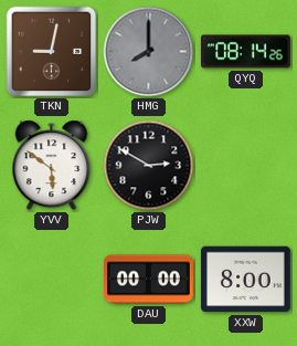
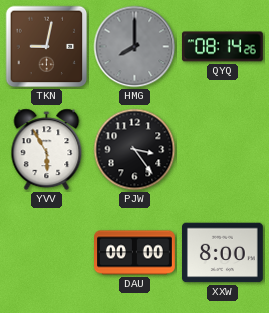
YVV: 5:51 -> 5:55
PJW: 2:50 -> 3:24
